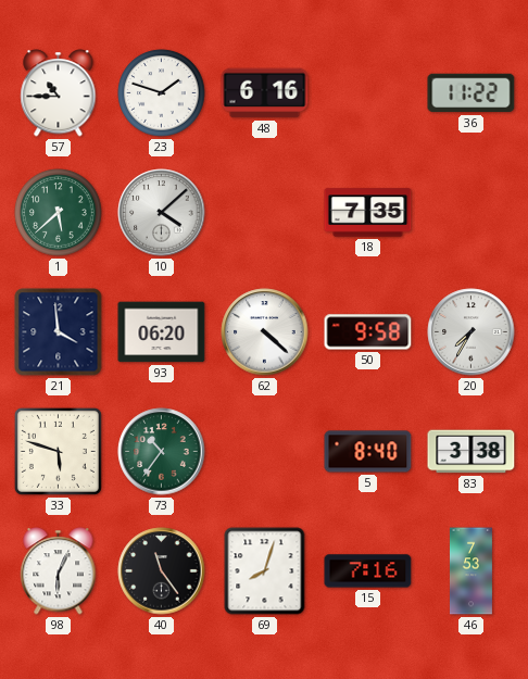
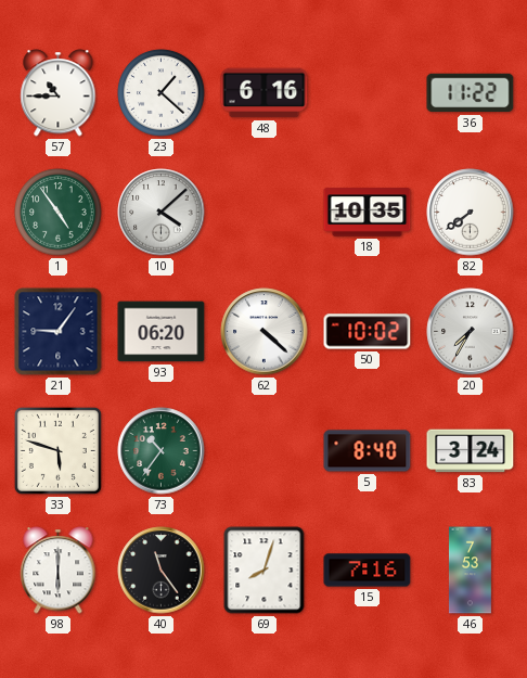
23: 1:48 -> 1:22
1: 5:38 -> 4:54
18: 7:35 -> 10:35
82: none -> 7:39
21: 3:59 -> 9:06
50: 9:58 -> 10:02
83: 3:38 -> 3:24
98: 6:04 -> 6:00
